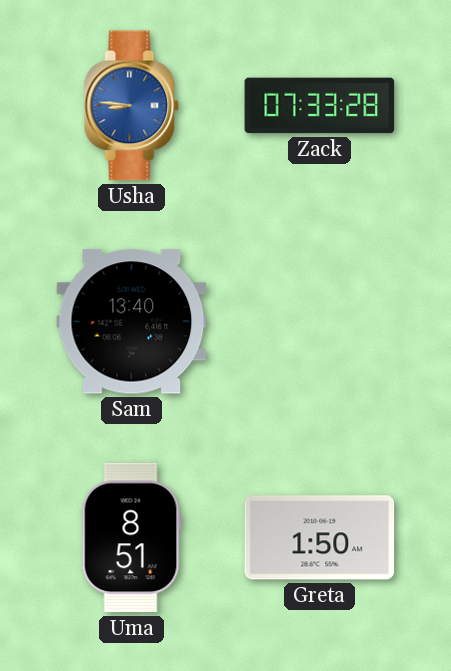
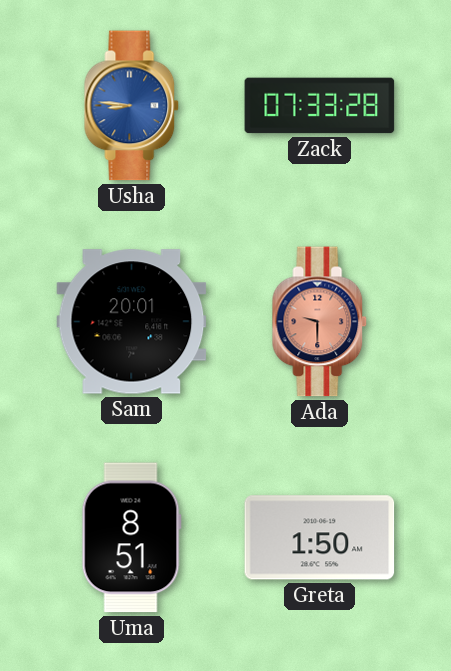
Sam: 13:40 -> 20:01
Ada: none -> 9:30
